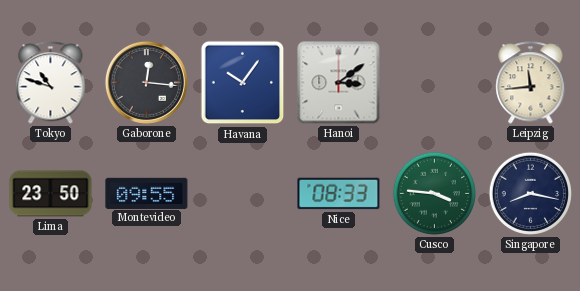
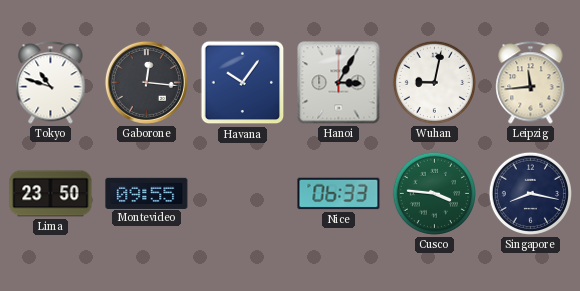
Hanoi: 3:09 -> 3:05
Wuhan: none -> 9:02
Nice: 08:33 -> 06:33
